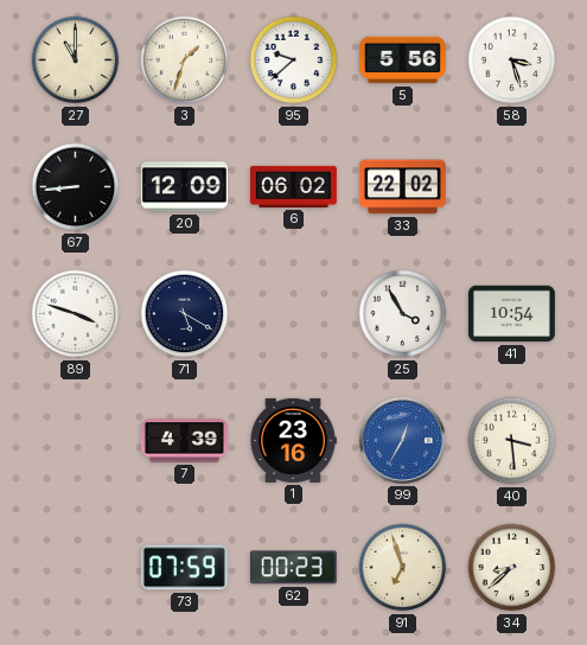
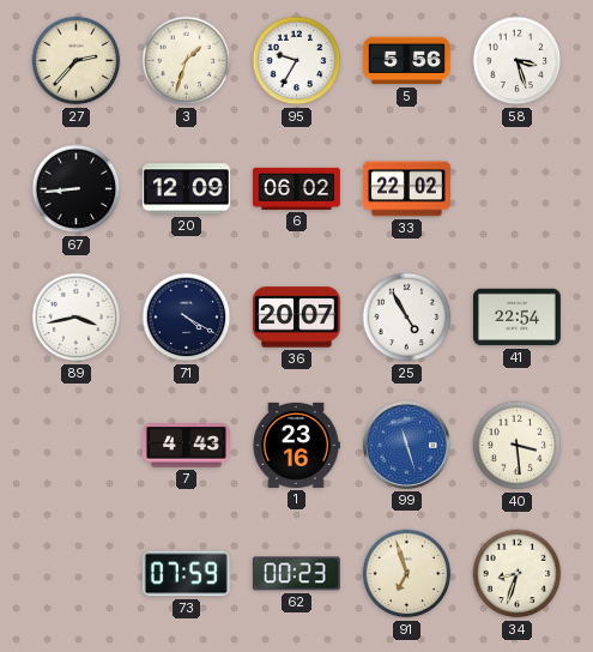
27: 11:00 -> 2:37
95: 9:38 -> 9:35
89: 3:48 -> 3:43
71: 5:20 -> 4:20
36: none -> 20:07
25: 3:55 -> 4:55
41: 10:54 -> 22:54
7: 4:39 -> 4:43
99: 12:35 -> 11:27
34: 8:38 -> 8:33
